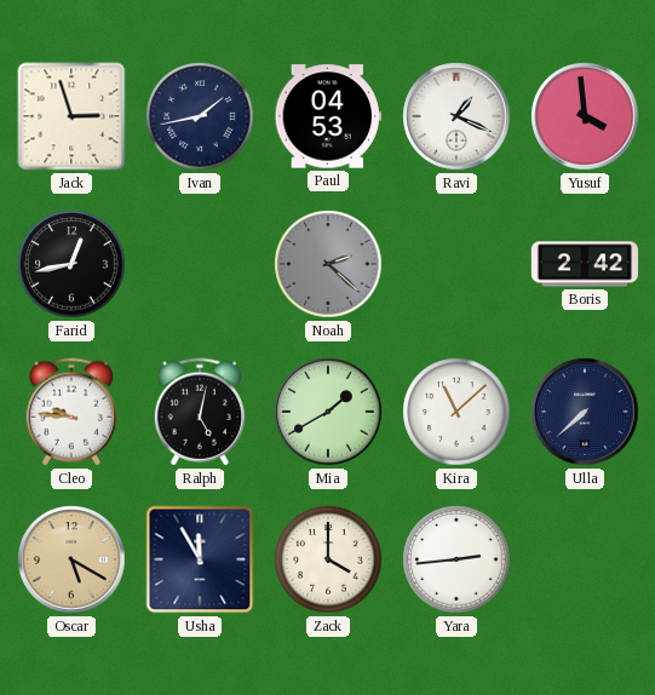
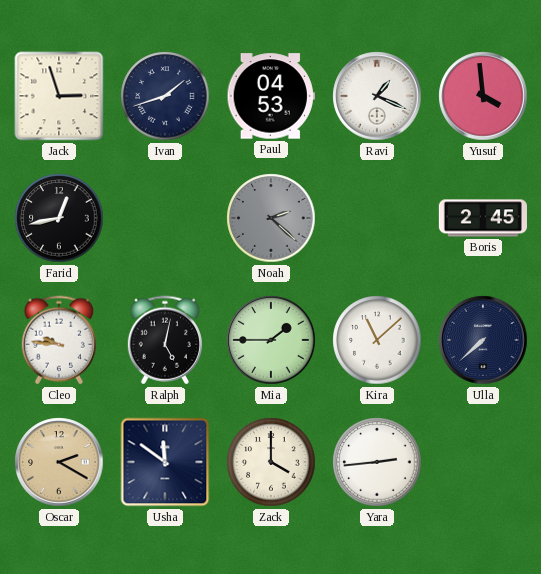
Ivan: 1:43 -> 1:42
Boris: 2:42 -> 2:45
Mia: 1:40 -> 1:45
Oscar: 5:20 -> 2:20
Usha: 11:55 -> 11:51
